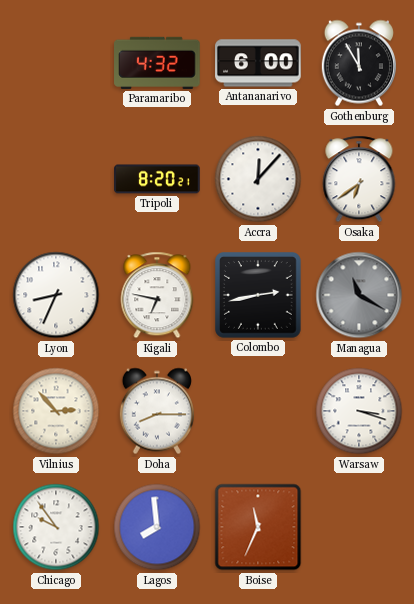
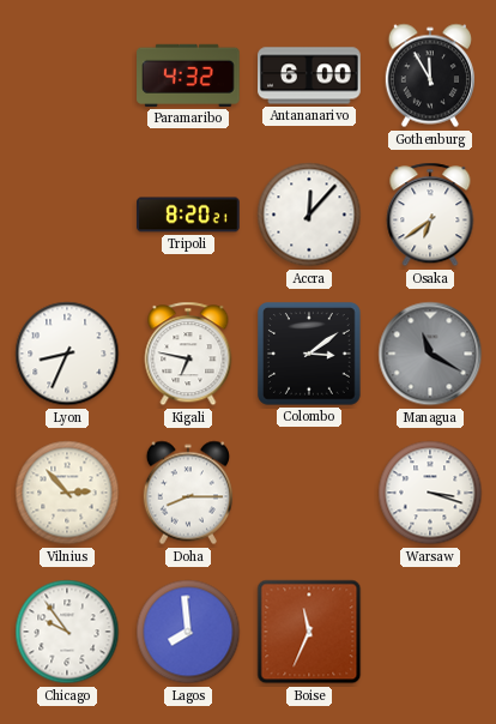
Colombo: 2:43 -> 3:09
